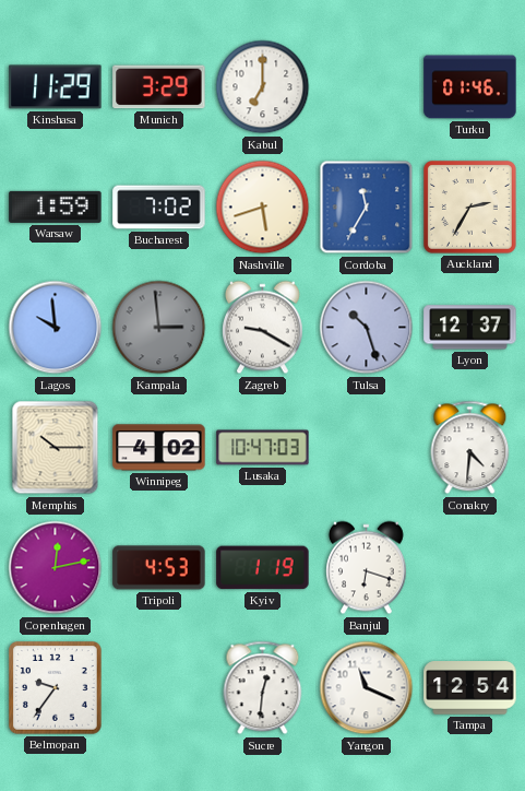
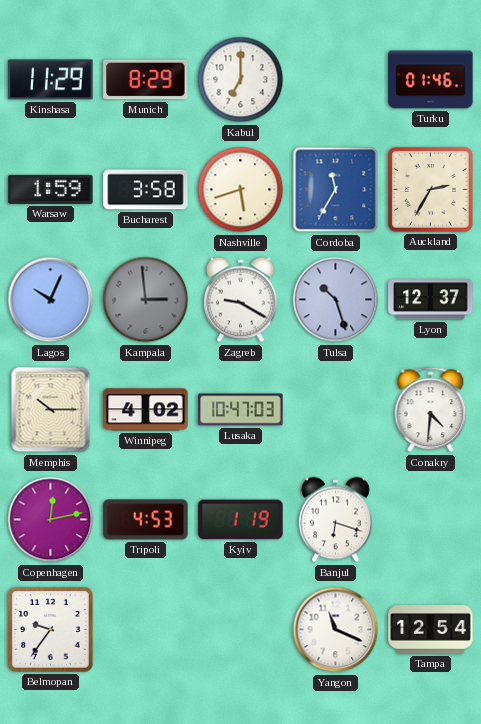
Munich: 3:29 -> 8:29
Bucharest: 7:02 -> 3:58
Lagos: 9:59 -> 10:04
Sucre: 12:31 -> none
